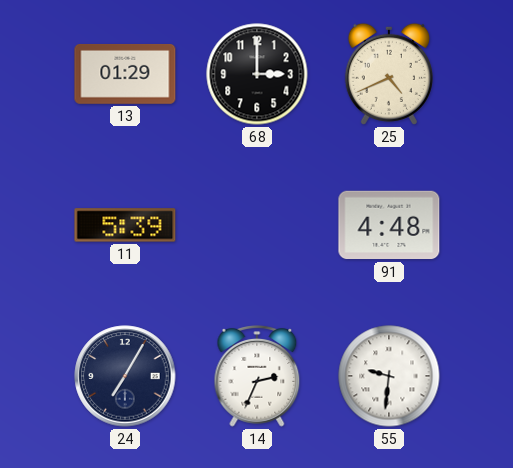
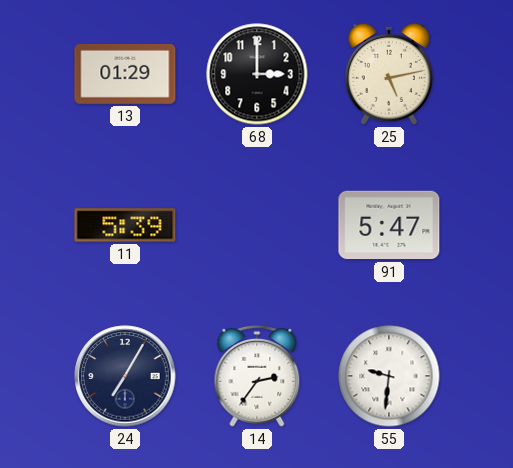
25: 4:41 -> 5:13
91: 4:48 -> 5:47
14: 2:34 -> 2:36
